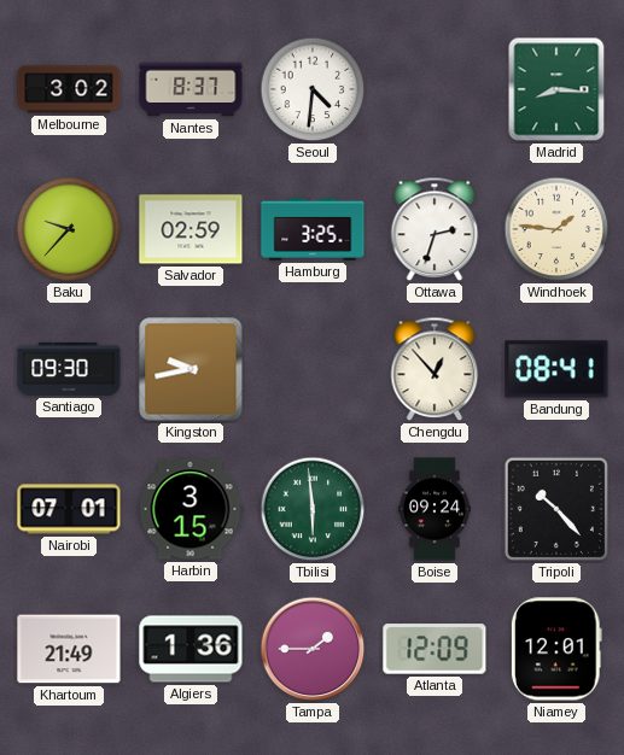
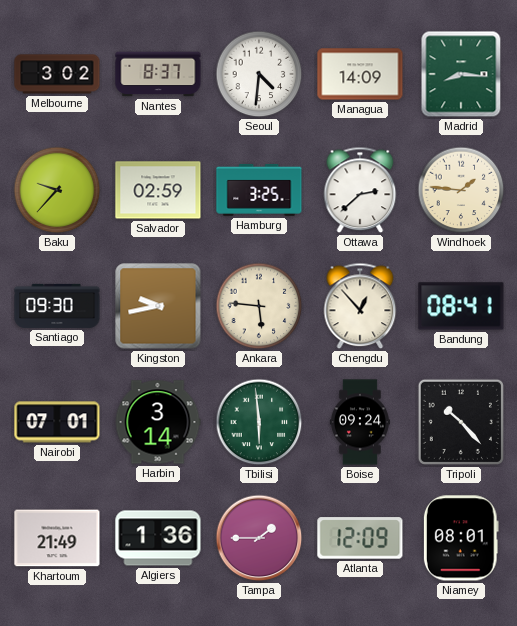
Managua: none -> 14:09
Ottawa: 2:33 -> 2:38
Ankara: none -> 5:46
Harbin: 3:15 -> 3:14
Niamey: 12:01 -> 08:01
